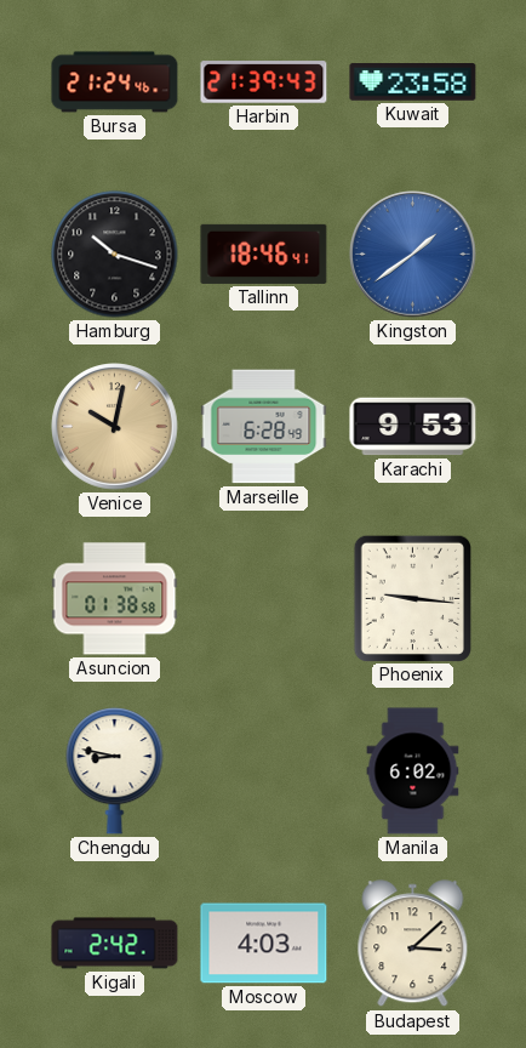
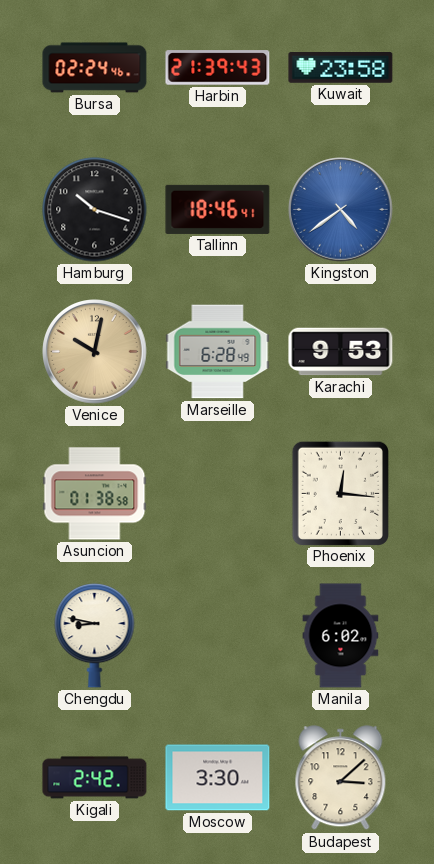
Bursa: 21:24 -> 02:24
Kingston: 1:39 -> 4:39
Phoenix: 9:16 -> 12:16
Moscow: 4:03 -> 3:30
